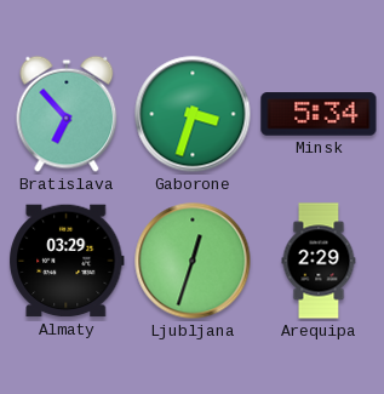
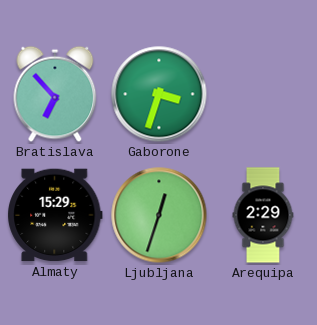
Minsk: 5:34 -> none
Almaty: 03:29 -> 15:29
